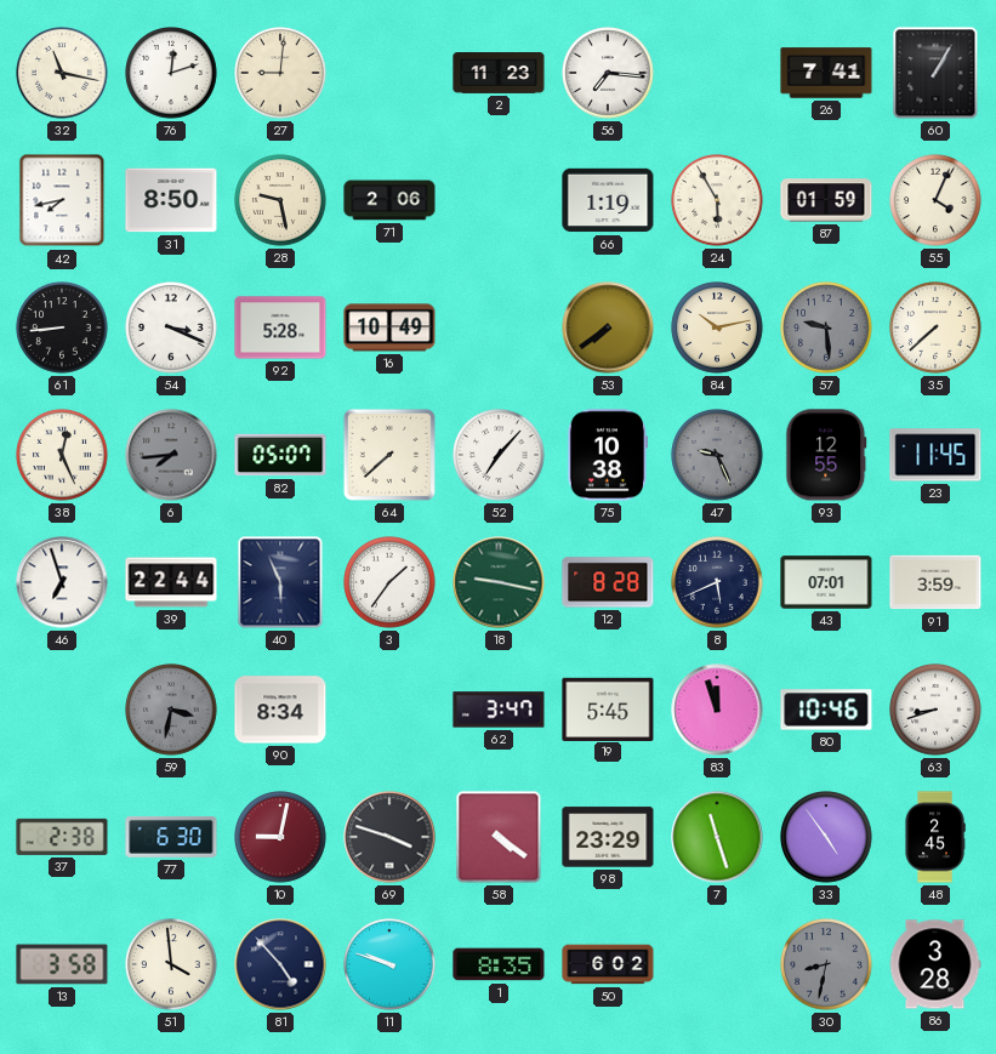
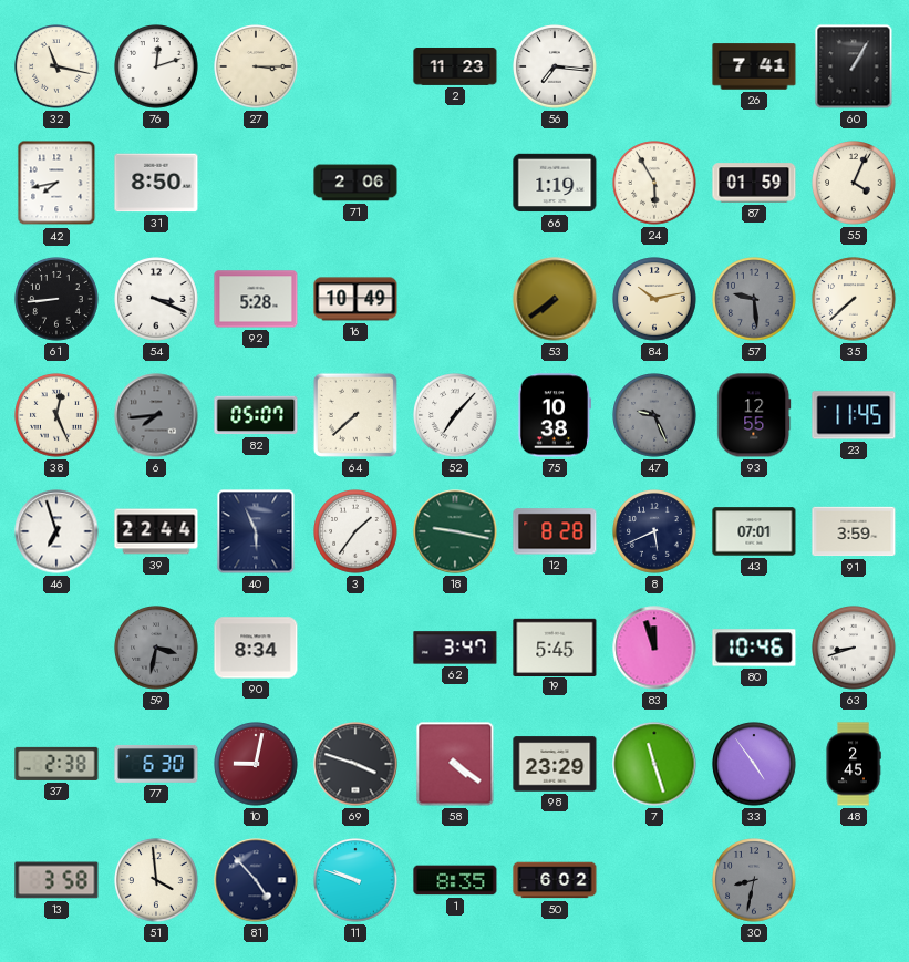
27: 9:01 -> 3:15
28: 9:28 -> none
86: 3:28 -> none
